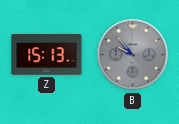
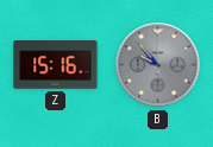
Z: 15:13 -> 15:16
